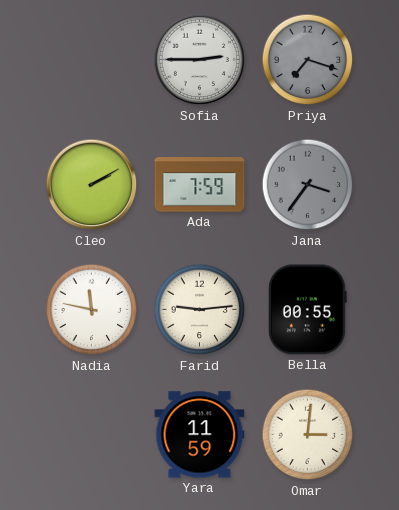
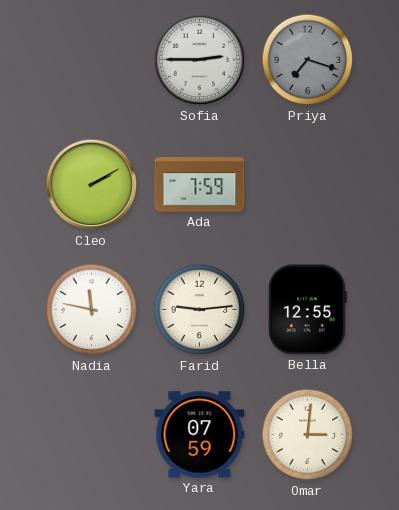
Jana: 3:36 -> none
Bella: 00:55 -> 12:55
Yara: 11:59 -> 07:59
